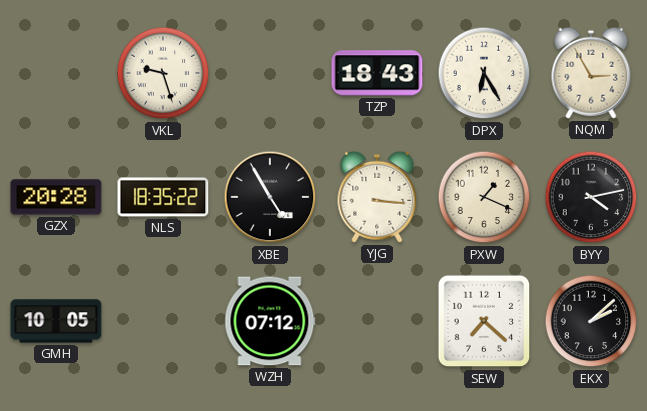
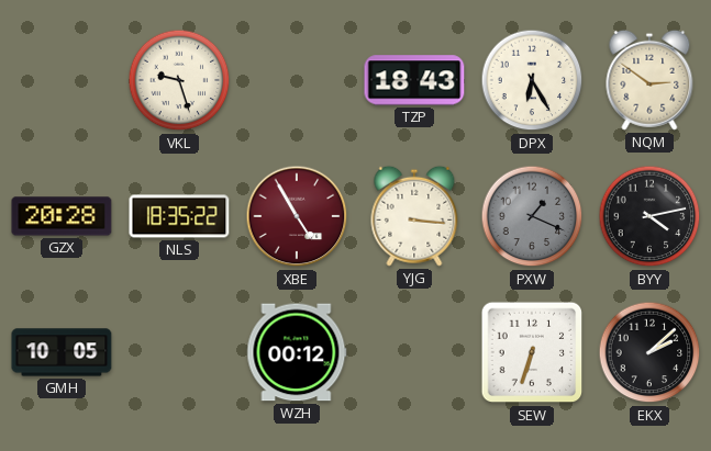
NQM: 2:55 -> 2:51
XBE dial: black -> burgundy
PXW dial: cream -> grey
WZH: 07:12 -> 00:12
SEW: 7:22 -> 6:33
